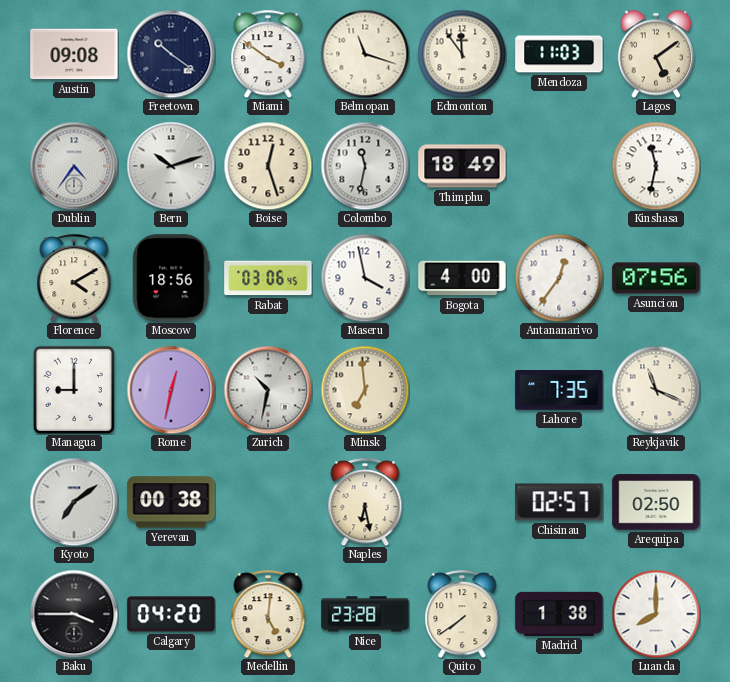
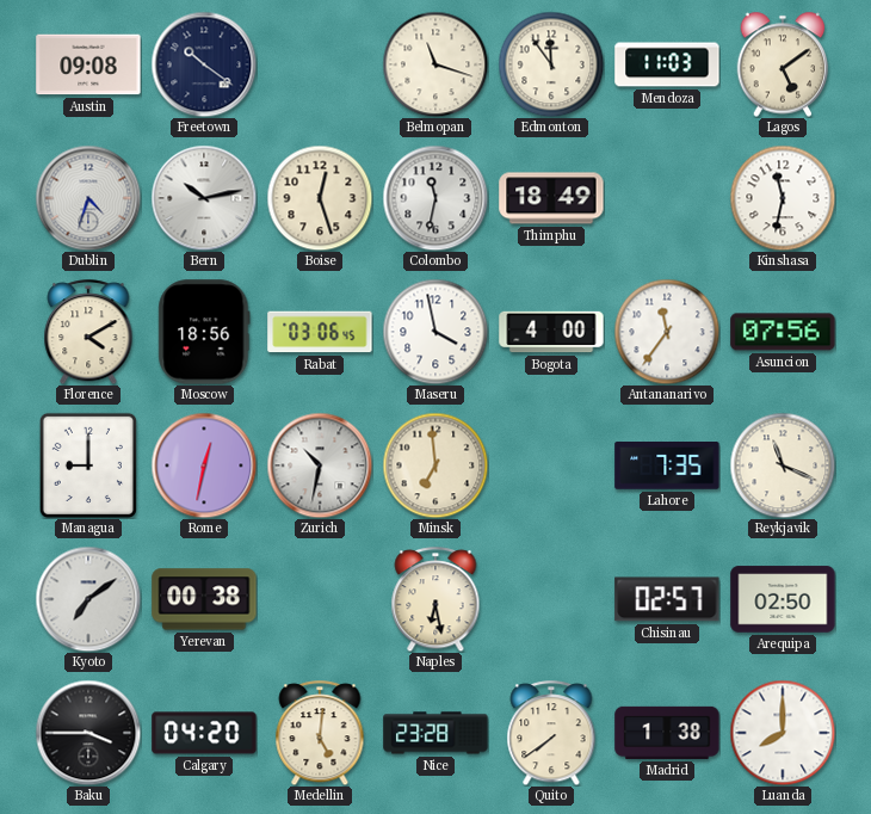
Miami: 3:51 -> none
Dublin: 4:36 -> 4:33
Bern: 10:12 -> 10:13
Antananarivo: 12:36 -> 11:36
